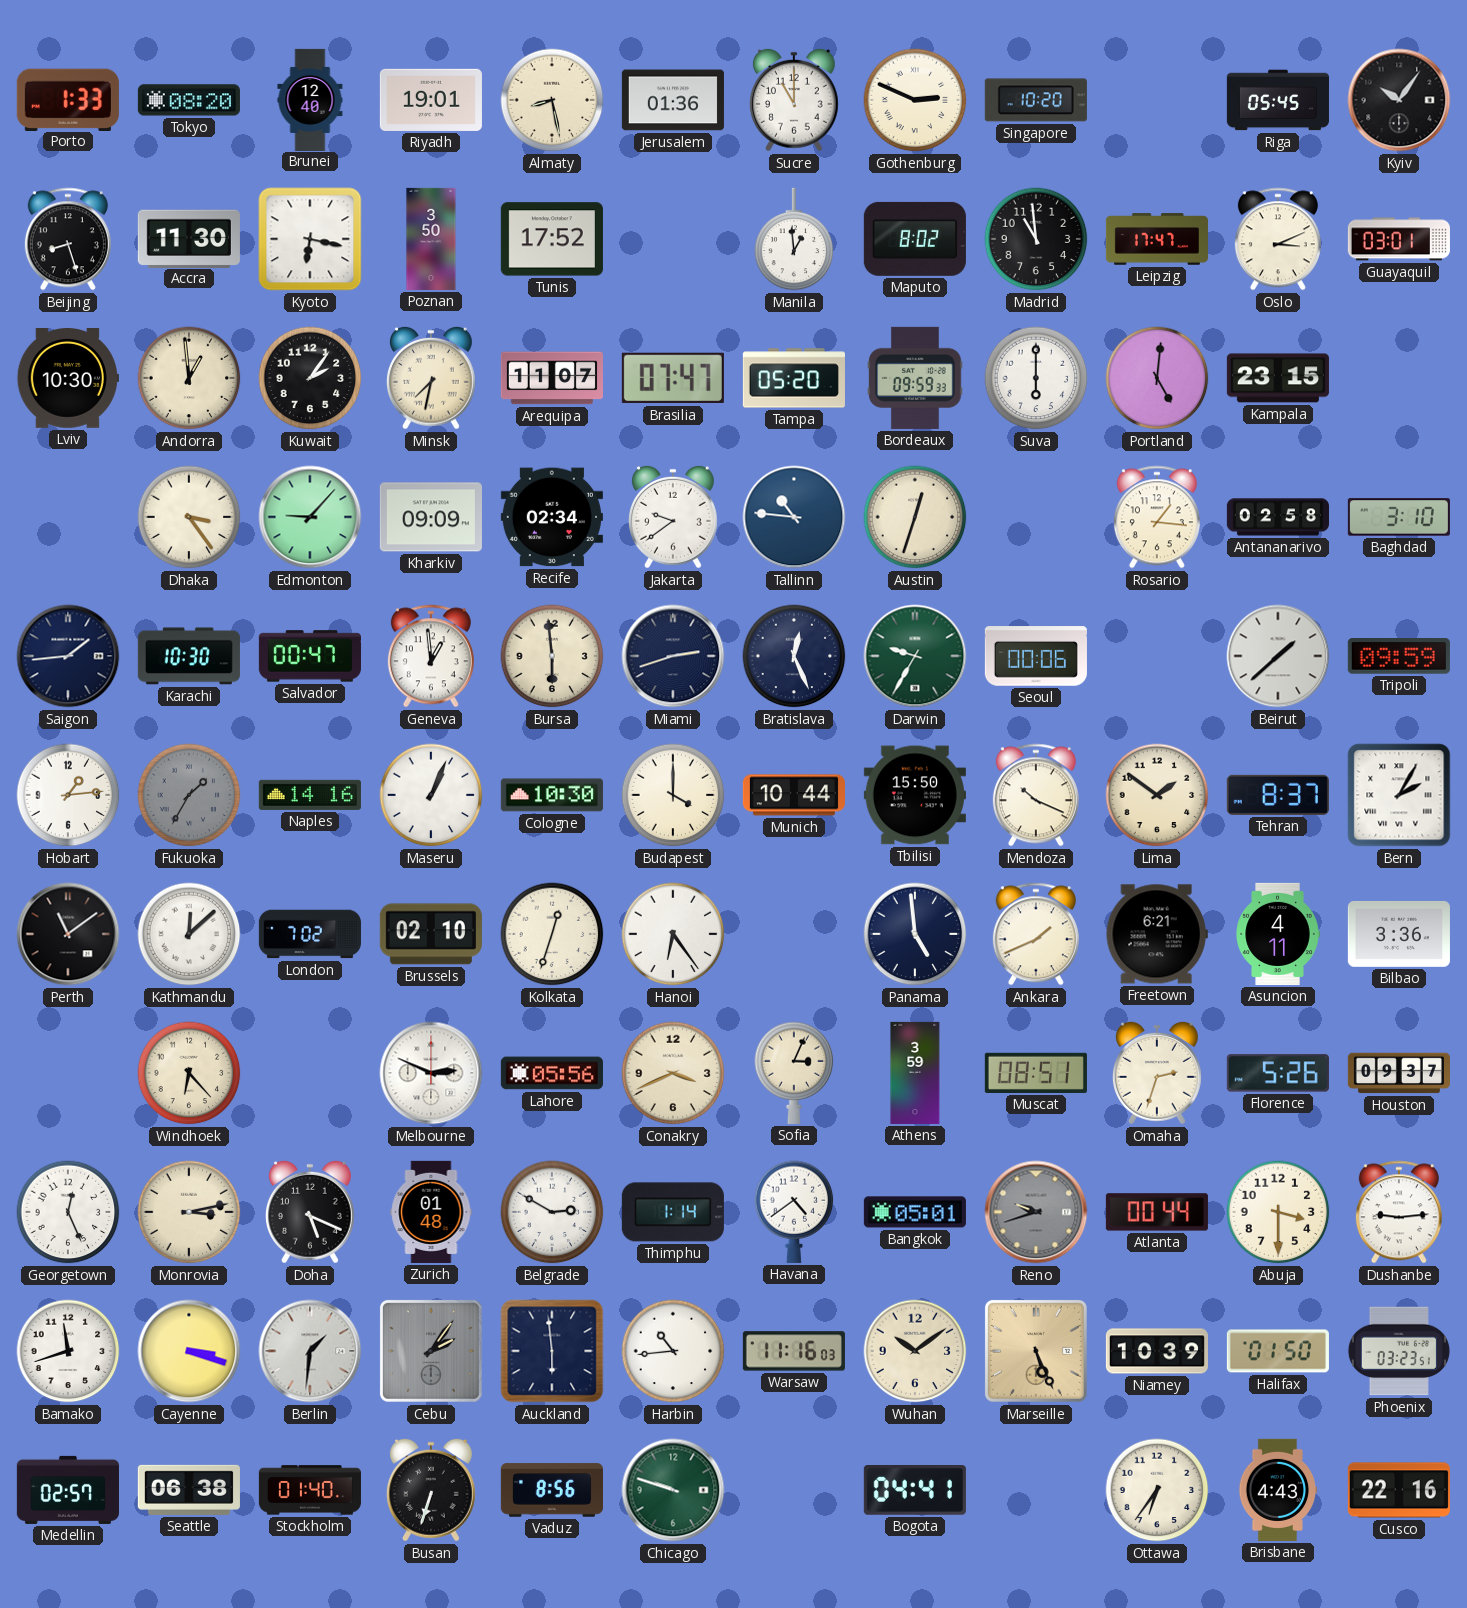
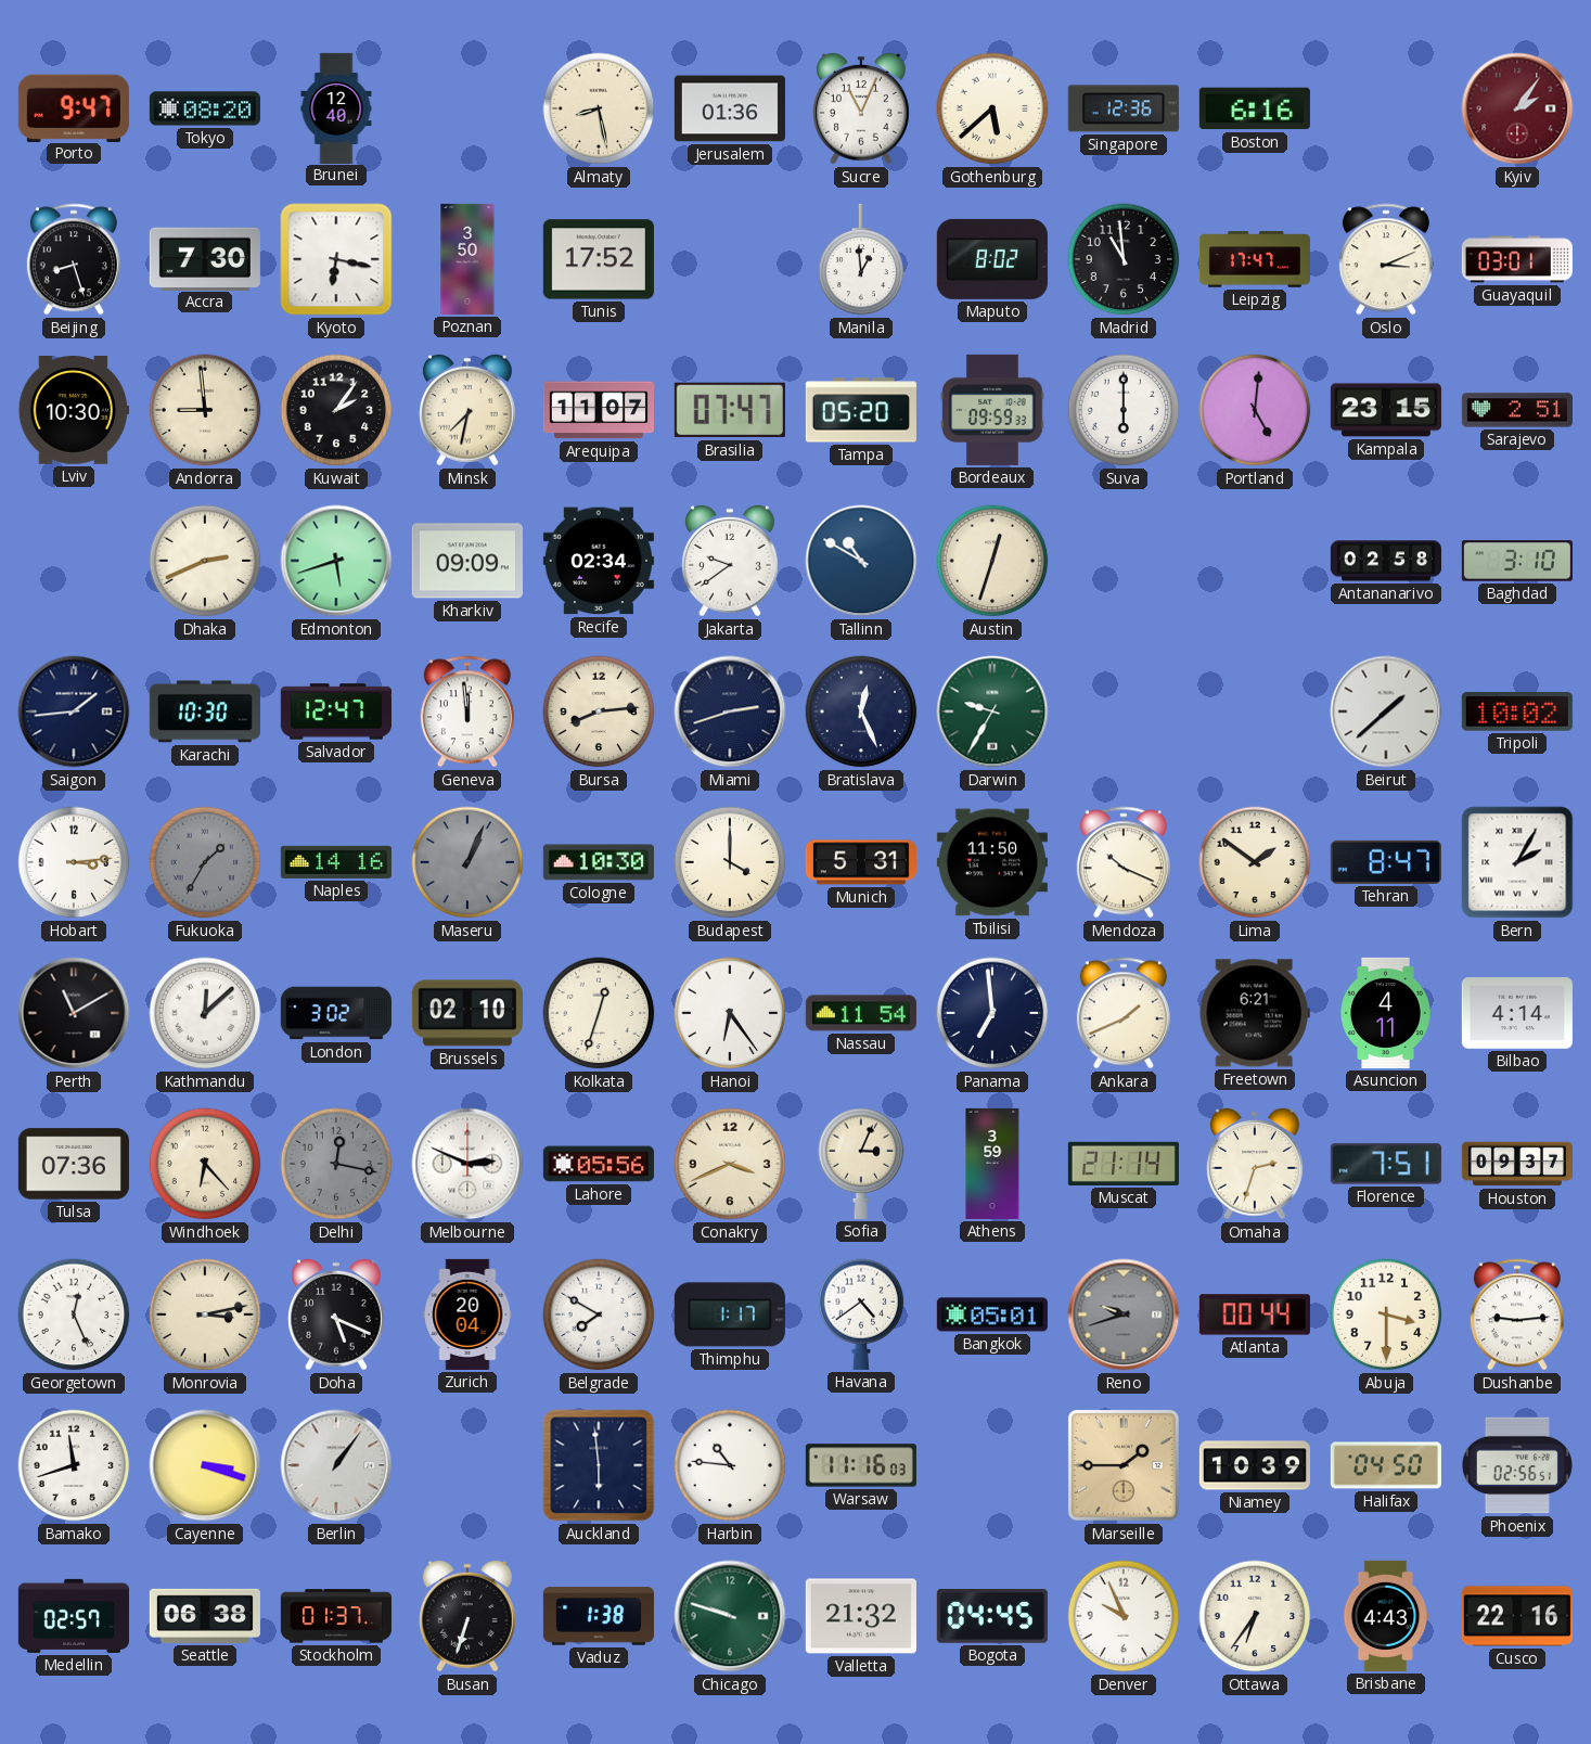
Porto: 1:33 -> 9:47
Riyadh: 19:01 -> none
Sucre: 11:00 -> 11:04
Gothenburg: 2:49 -> 5:38
Singapore: 10:20 -> 12:36
Boston: none -> 6:16
Riga: 05:45 -> none
Kyiv: 10:06 -> 2:06
Kyiv dial: black -> burgundy
Accra: 11:30 -> 7:30
Andorra: 12:59 -> 8:59
Sarajevo: none -> 2:51
Dhaka: 3:24 -> 2:41
Edmonton: 9:07 -> 5:42
Tallinn: 10:46 -> 10:50
Rosario: 1:16 -> none
Salvador: 00:47 -> 12:47
Geneva: 12:59 -> 11:59
Bursa: 5:59 -> 8:14
Seoul: 00:06 -> none
Tripoli: 09:59 -> 10:02
Hobart: 1:14 -> 3:14
Maseru dial: white -> grey
Munich: 10:44 -> 5:31
Tbilisi: 15:50 -> 11:50
Tehran: 8:37 -> 8:47
Perth: 11:09 -> 11:10
London: 7:02 -> 3:02
Nassau: none -> 11:54
Panama: 4:59 -> 6:59
Bilbao: 3:36 -> 4:14
Tulsa: none -> 07:36
Delhi: none -> 12:17
Muscat: 08:51 -> 21:14
Florence: 5:26 -> 7:51
Zurich: 01:48 -> 20:04
Belgrade: 2:50 -> 7:50
Thimphu: 1:14 -> 1:17
Berlin: 1:31 -> 1:06
Cebu: 2:06 -> none
Harbin: 10:44 -> 10:46
Wuhan: 10:09 -> none
Marseille: 5:26 -> 1:45
Halifax: 01:50 -> 04:50
Phoenix: 03:23 -> 02:56
Stockholm: 01:40 -> 01:37
Vaduz: 8:56 -> 1:38
Valletta: none -> 21:32
Bogota: 04:41 -> 04:45
Denver: none -> 9:56
